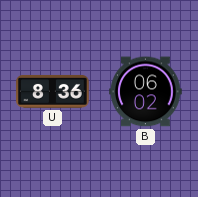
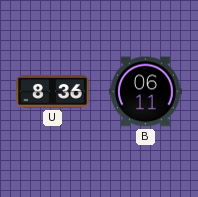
B: 06:02 -> 06:11
